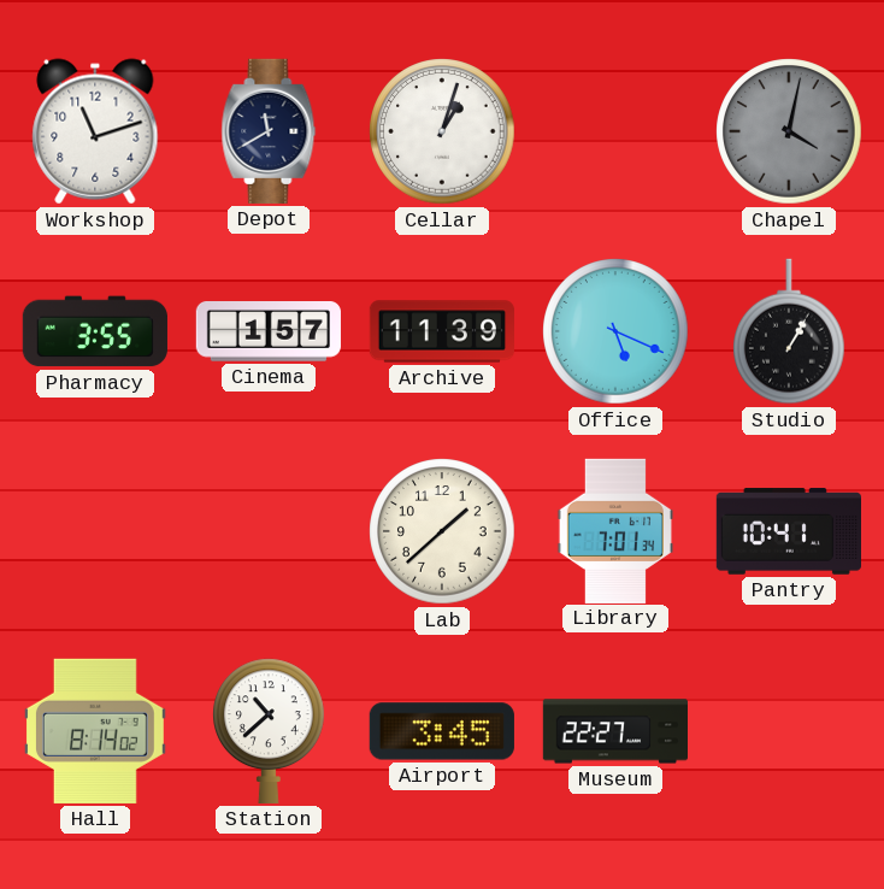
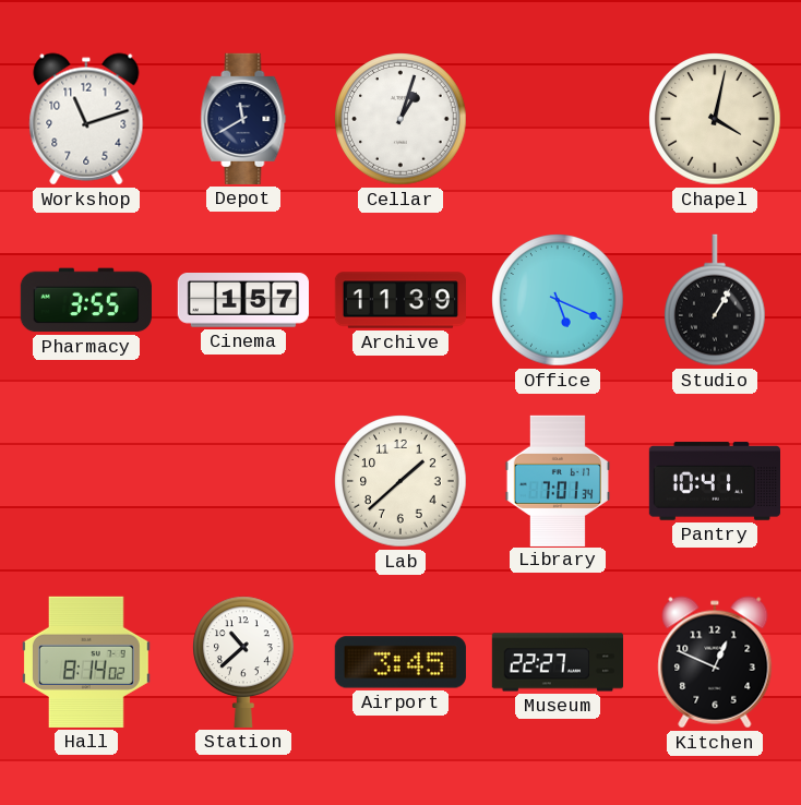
Chapel dial: grey -> cream
Kitchen: none -> 12:49
